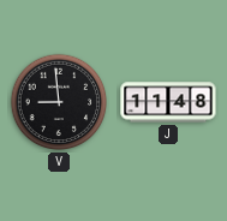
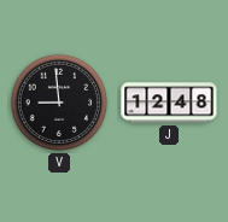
J: 11:48 -> 12:48
